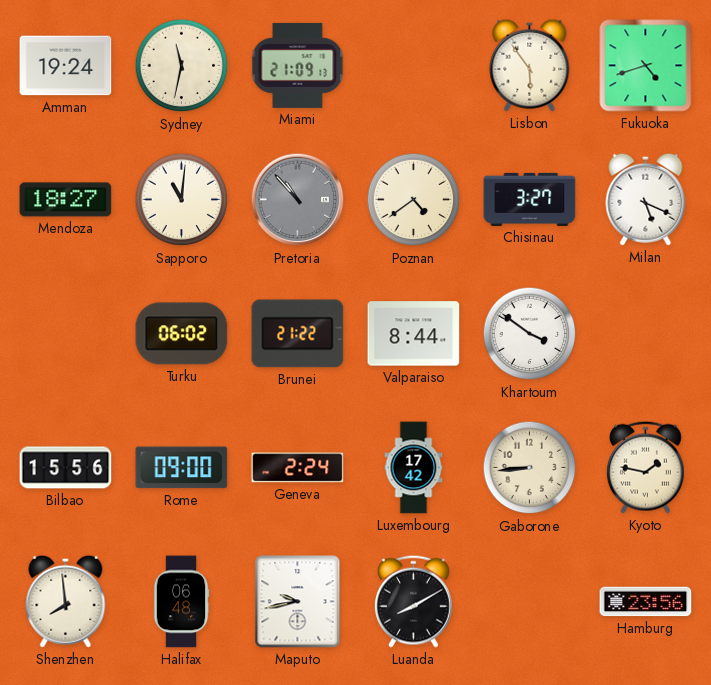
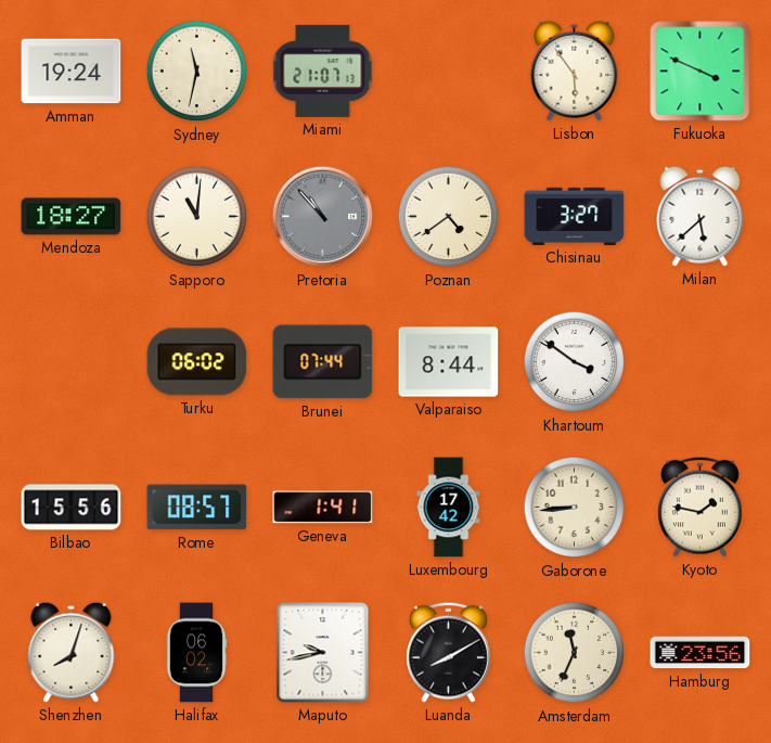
Miami: 21:09 -> 21:07
Fukuoka: 4:42 -> 3:49
Milan: 5:19 -> 5:38
Brunei: 21:22 -> 07:44
Rome: 09:00 -> 08:57
Geneva: 2:24 -> 1:41
Shenzhen: 7:59 -> 8:03
Halifax: 06:48 -> 06:02
Amsterdam: none -> 11:34
